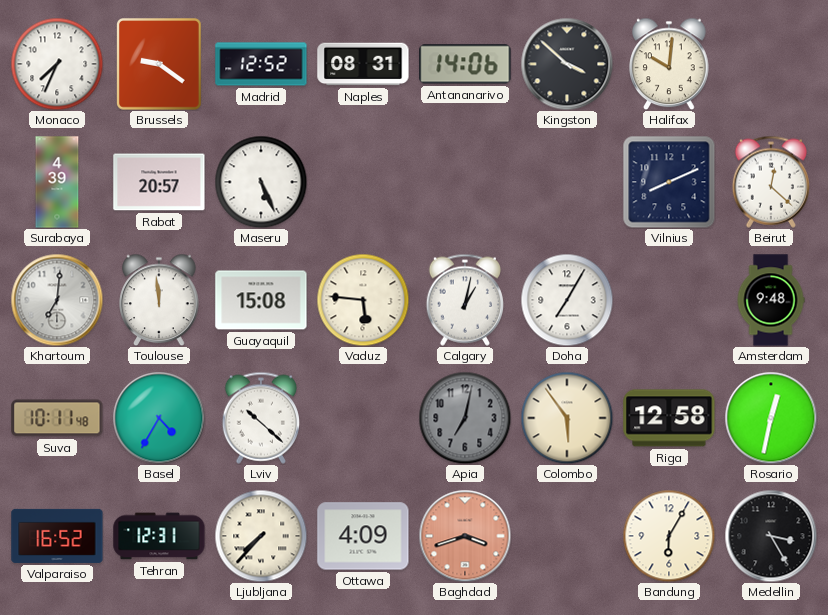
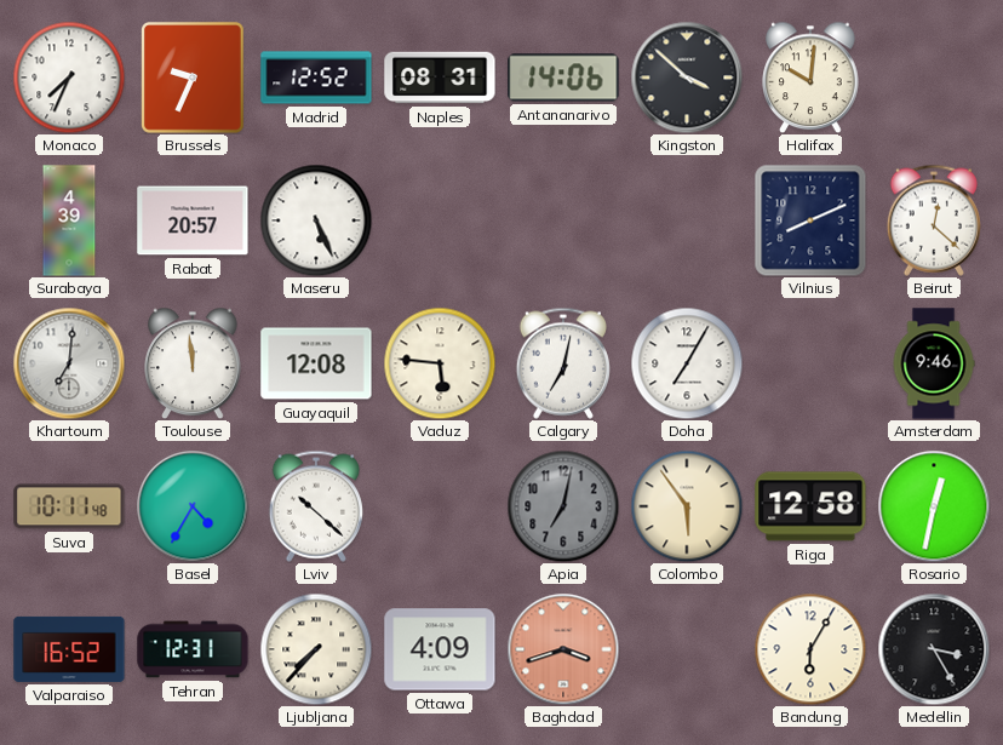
Brussels: 9:21 -> 9:34
Guayaquil: 15:08 -> 12:08
Calgary: 1:02 -> 7:02
Amsterdam: 9:48 -> 9:46
